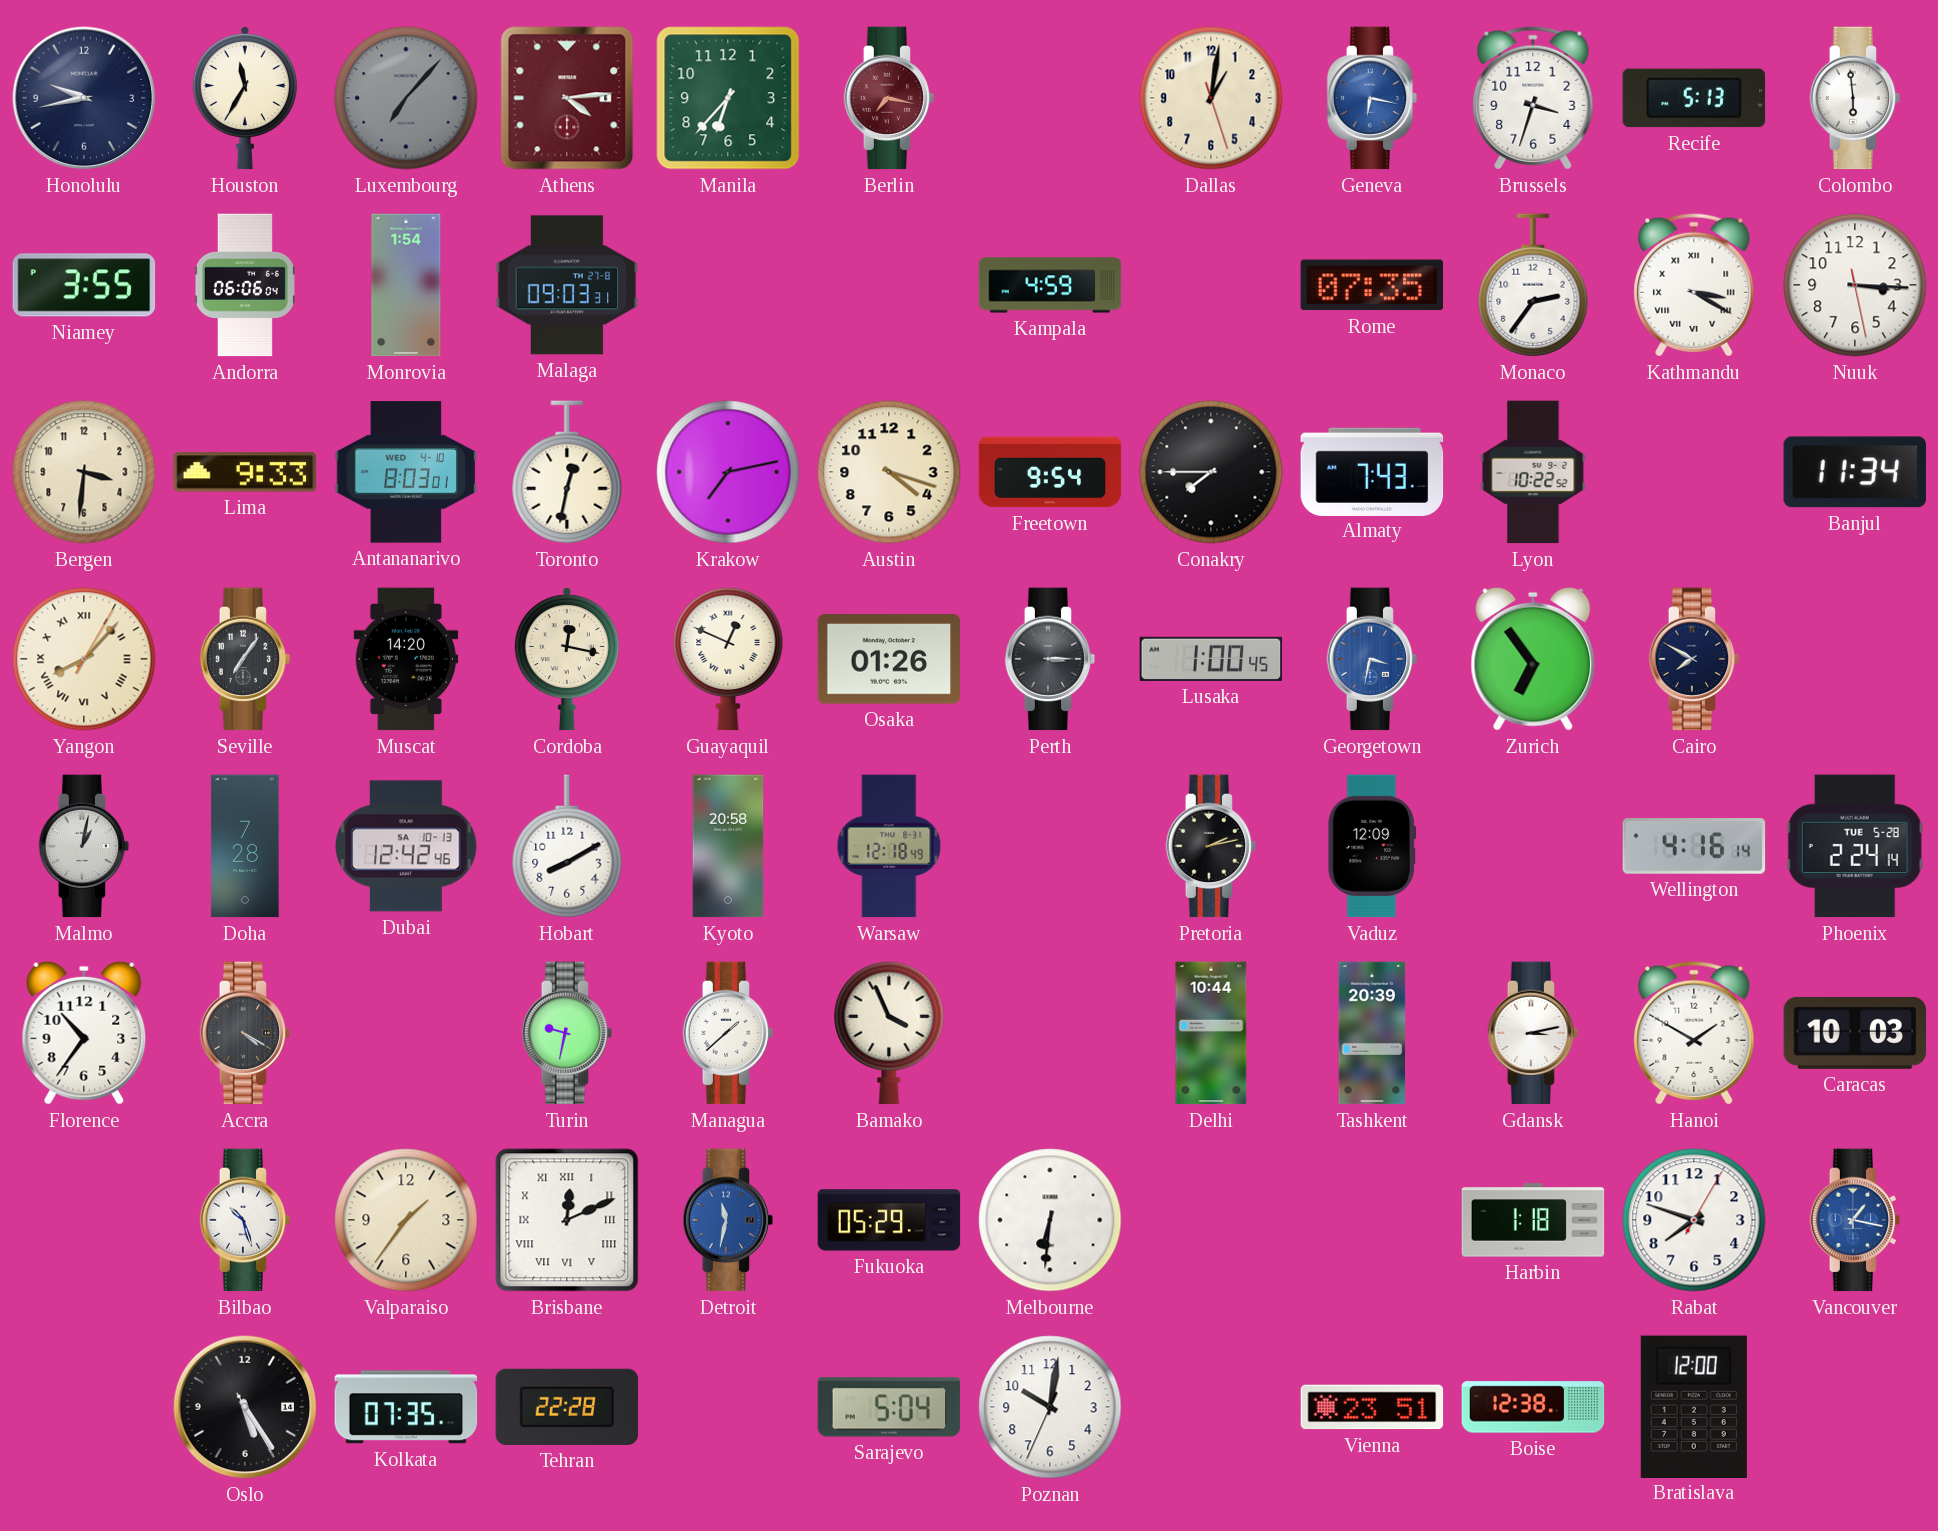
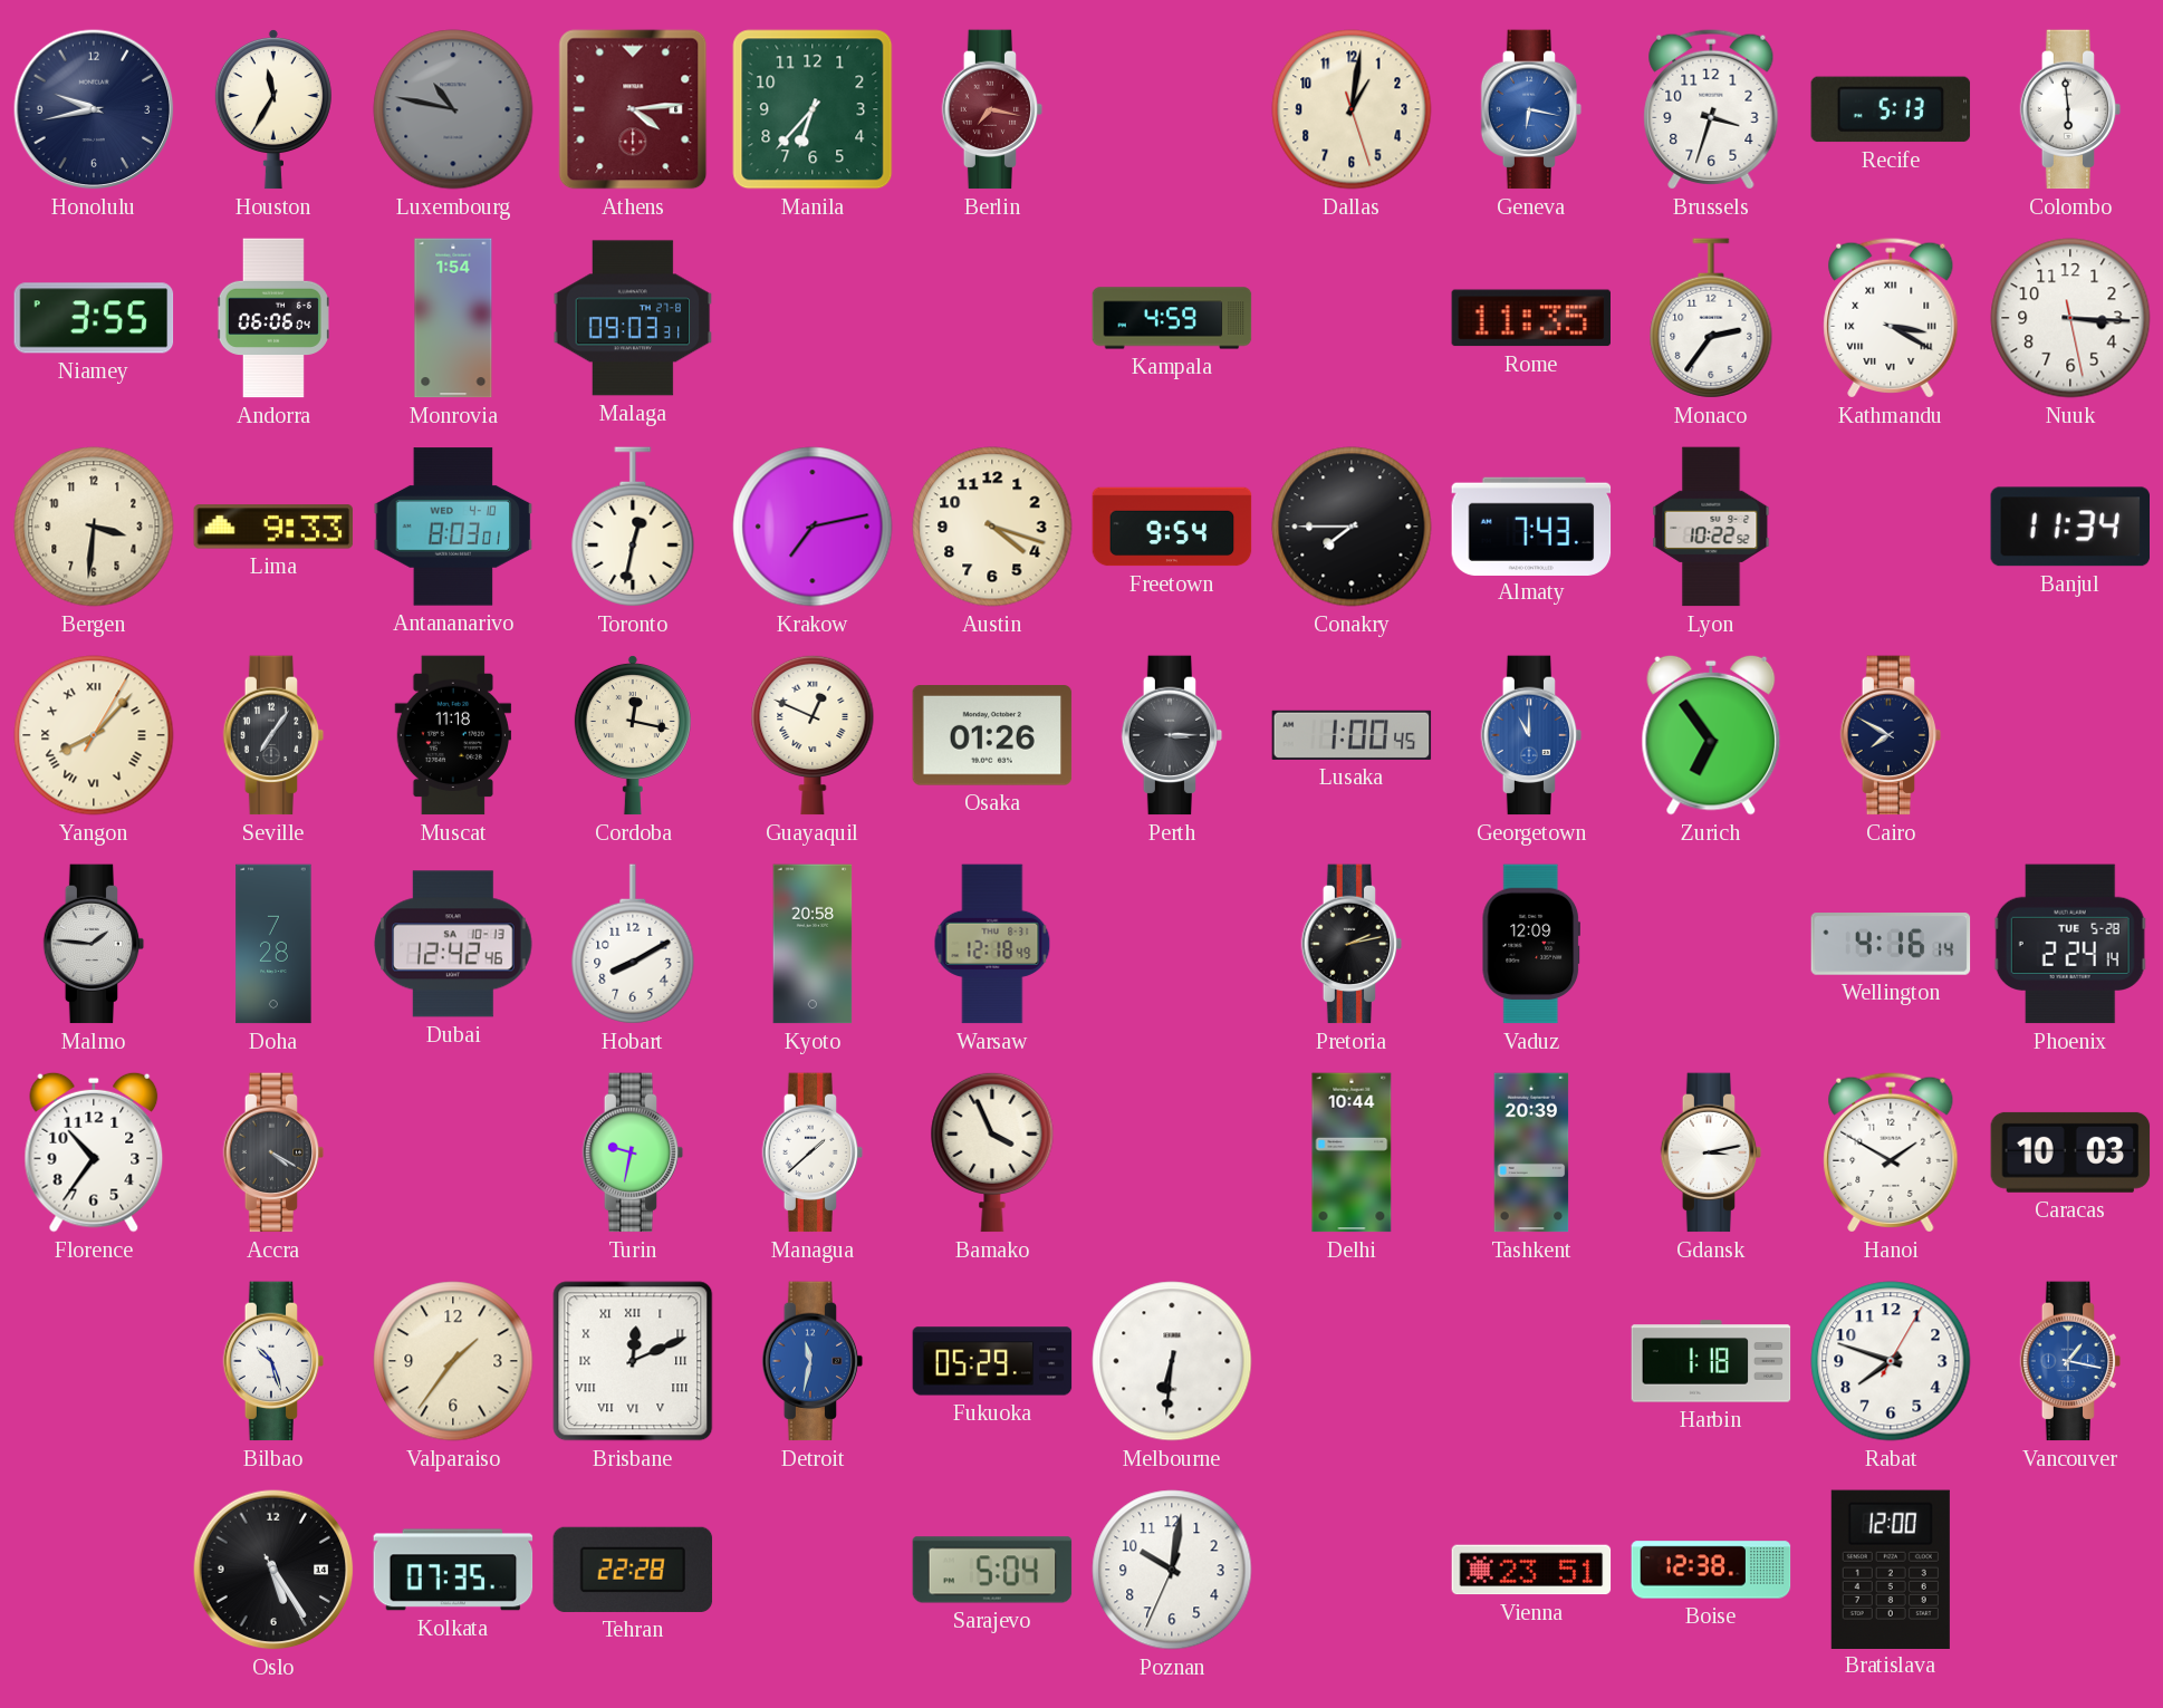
Luxembourg: 7:07 -> 10:47
Rome: 07:35 -> 11:35
Muscat: 14:20 -> 11:18
Georgetown: 3:32 -> 11:00
Malmo: 1:02 -> 1:46
